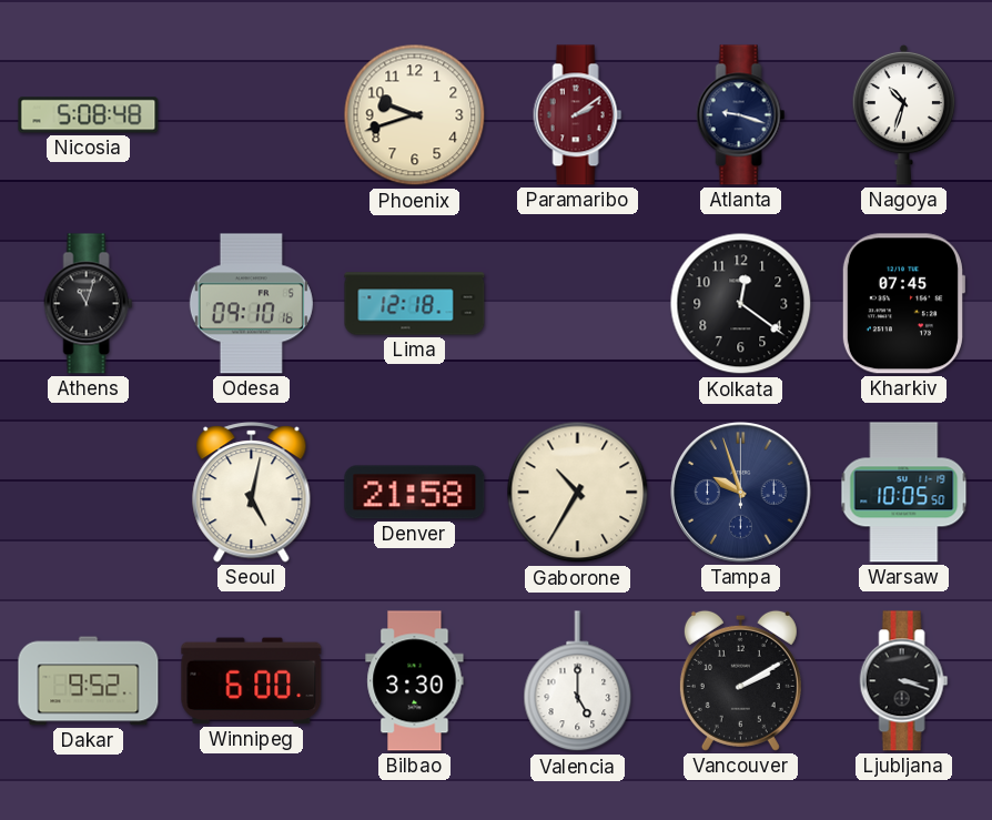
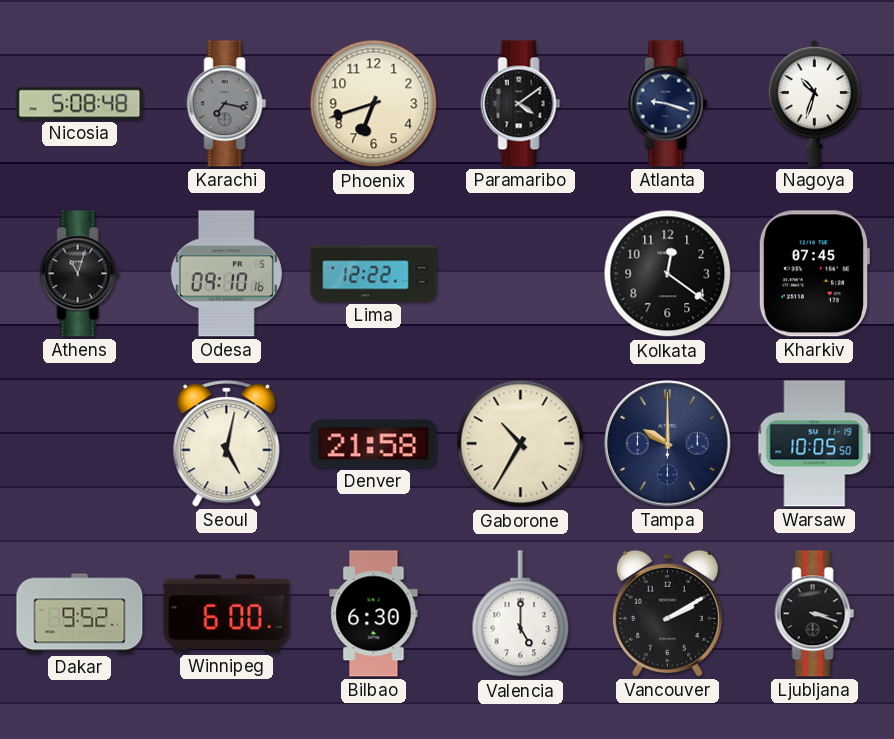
Karachi: none -> 7:17
Phoenix: 9:42 -> 6:42
Paramaribo: 2:09 -> 4:09
Paramaribo dial: burgundy -> black
Lima: 12:18 -> 12:22
Tampa: 9:57 -> 10:00
Bilbao: 3:30 -> 6:30
